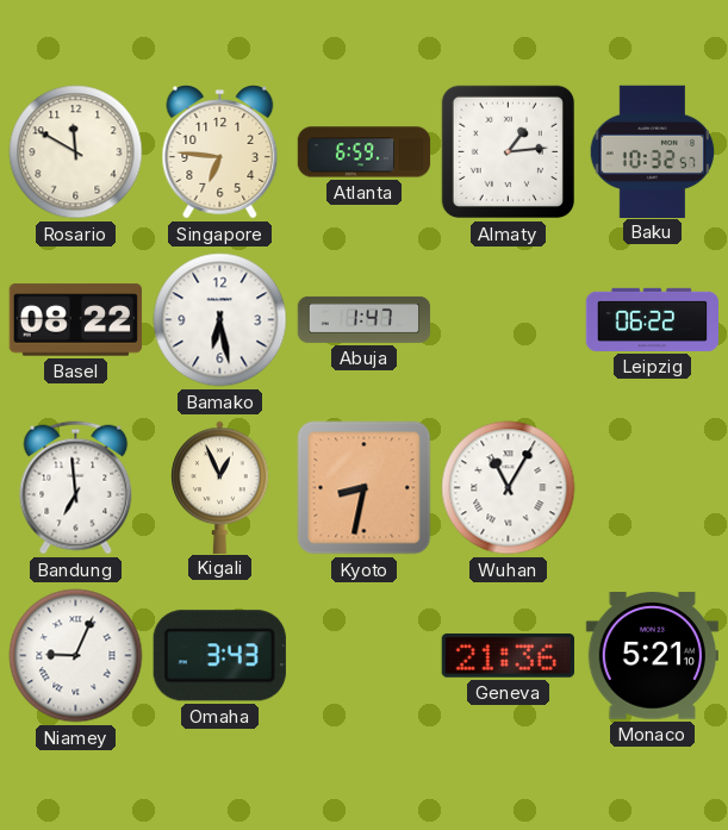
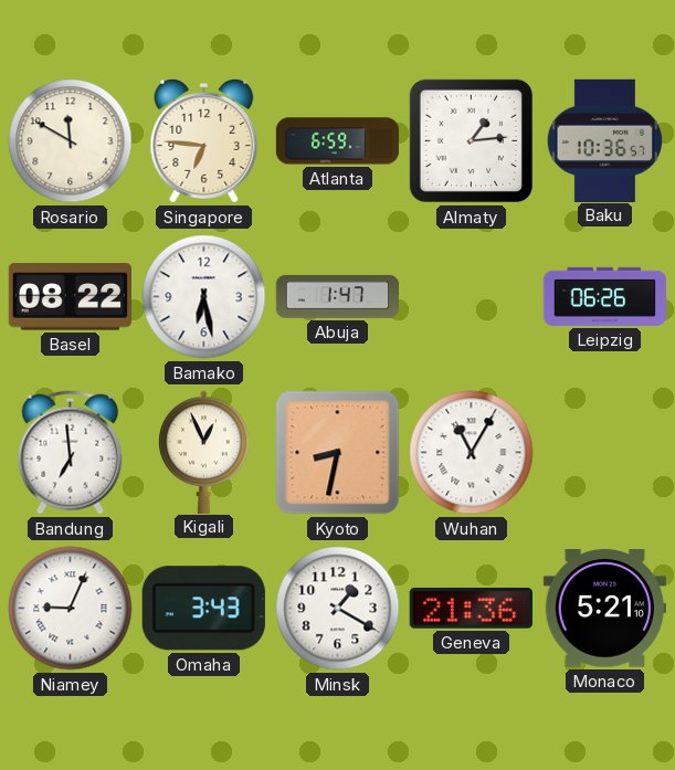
Baku: 10:32 -> 10:36
Leipzig: 06:22 -> 06:26
Minsk: none -> 1:20
